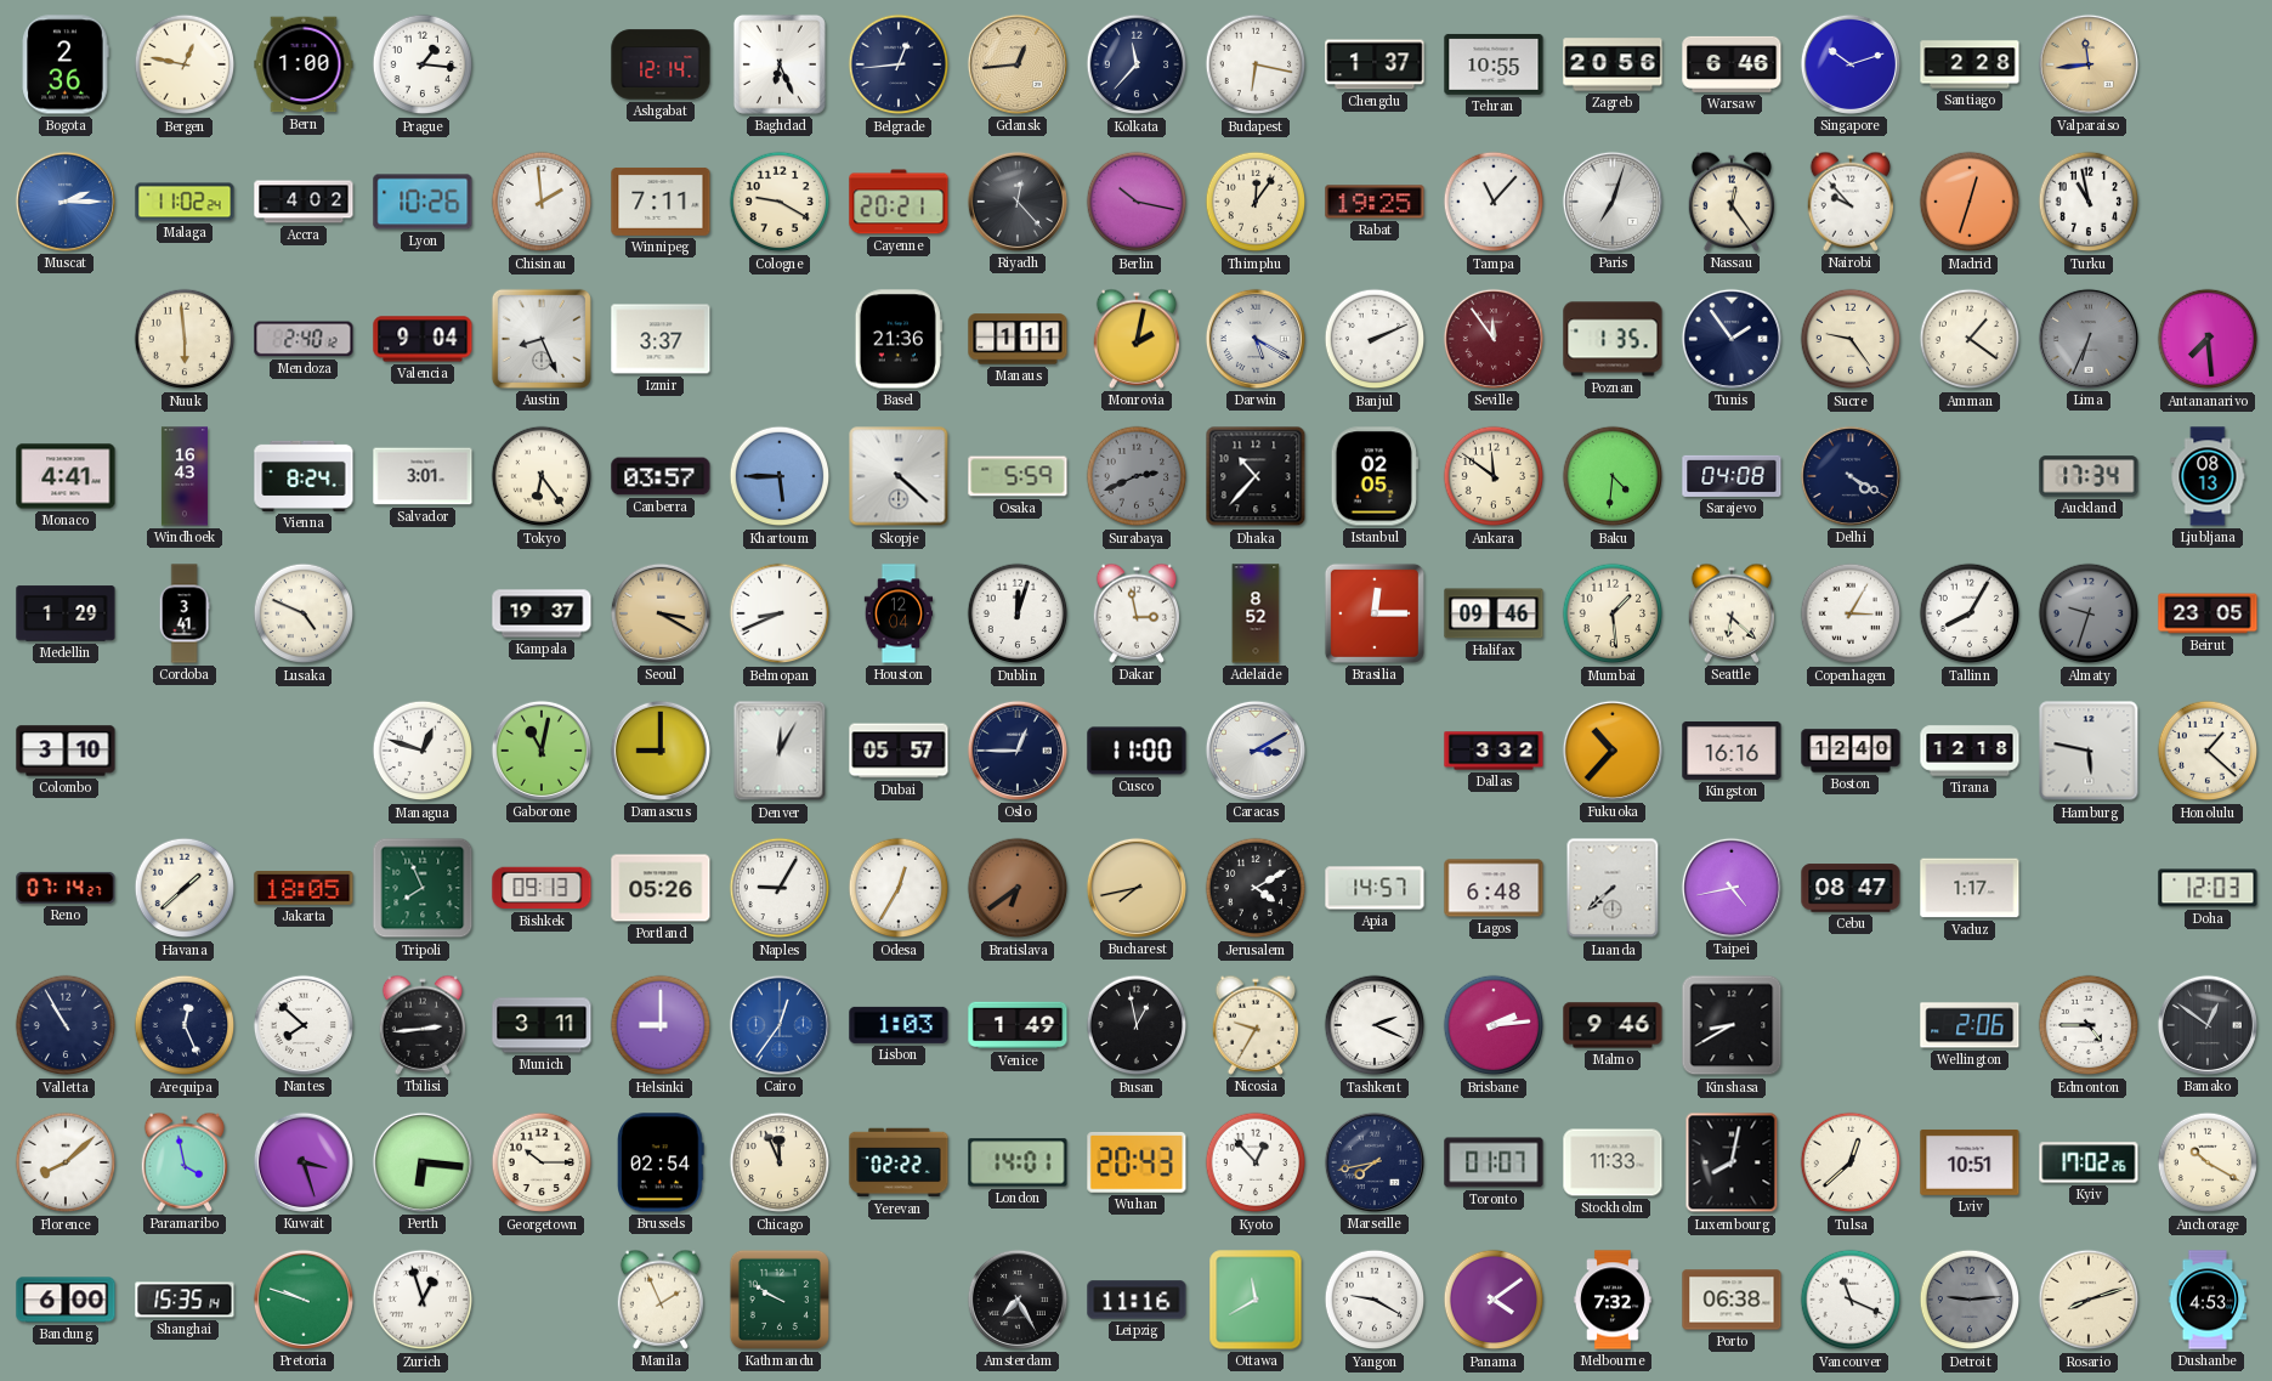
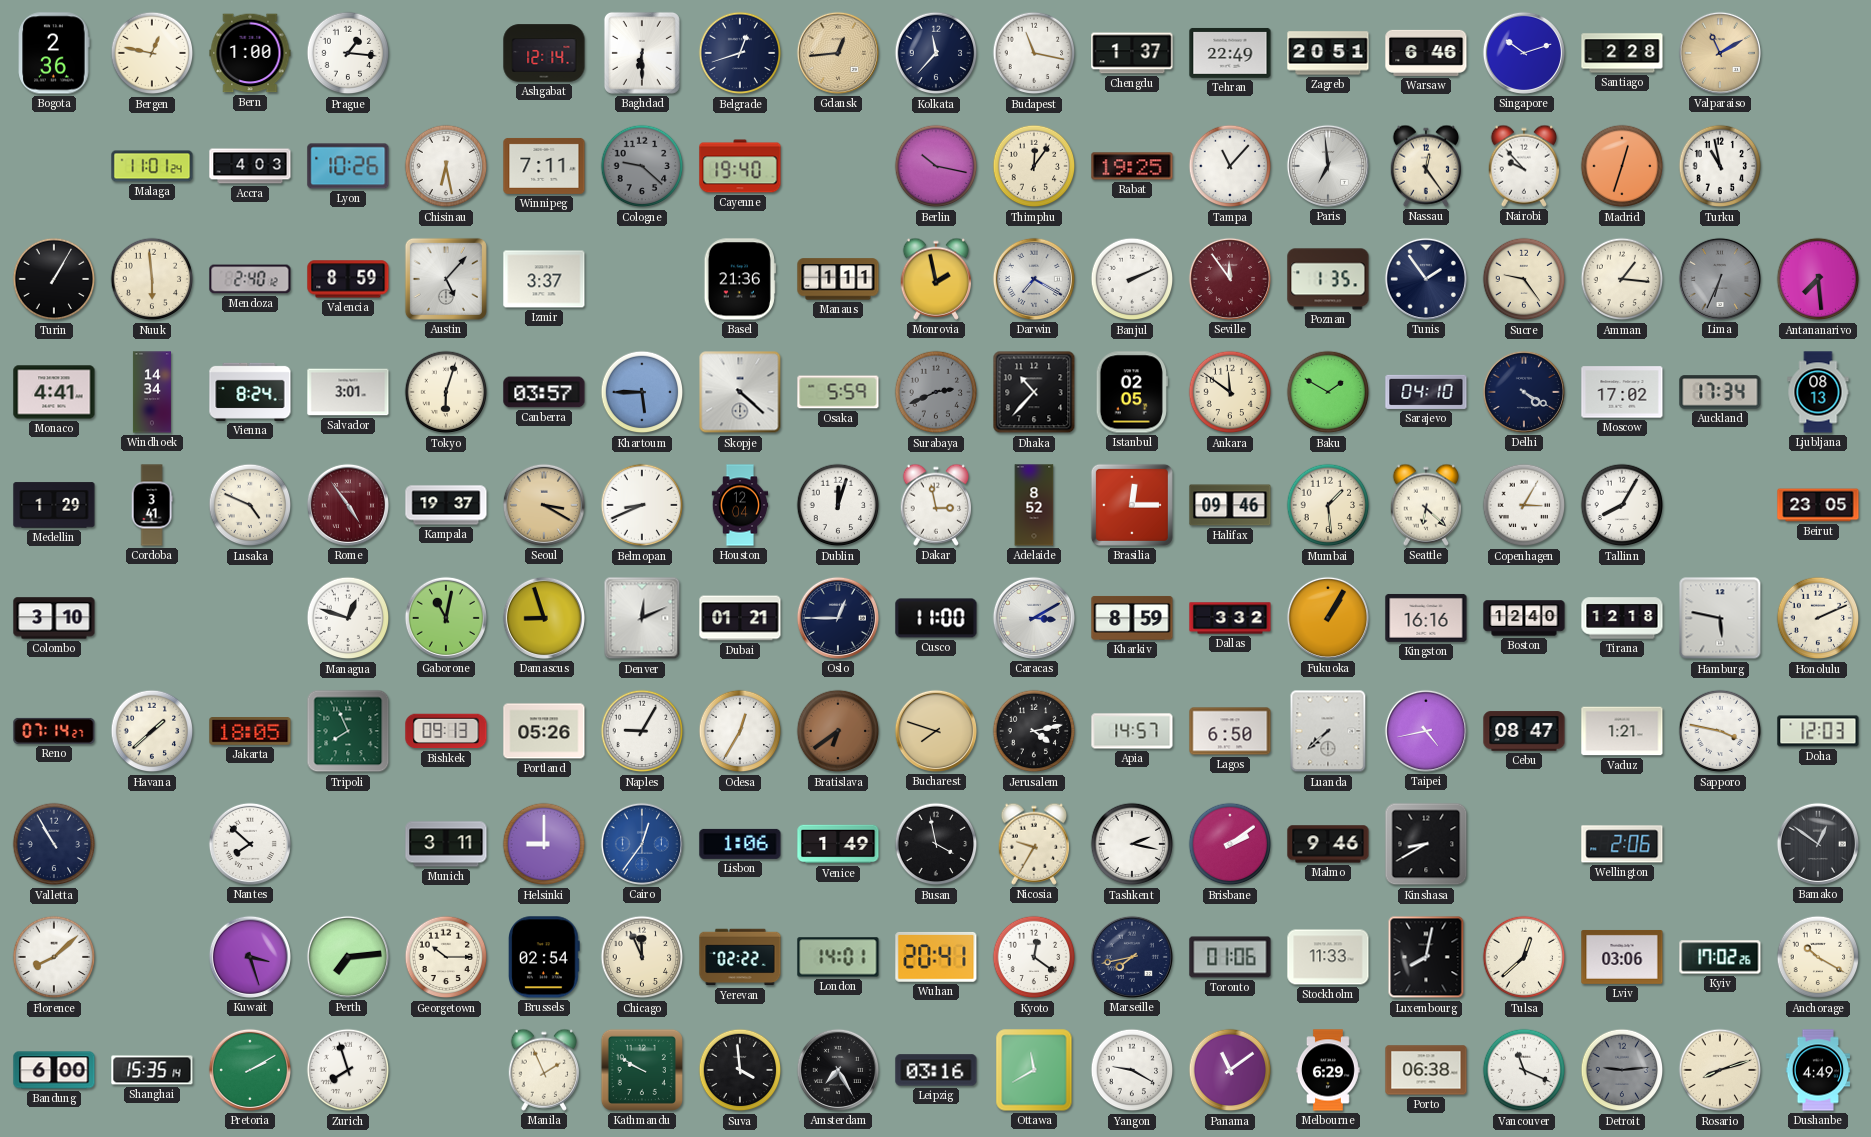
Baghdad: 6:26 -> 6:30
Belgrade: 12:44 -> 12:42
Budapest: 6:17 -> 11:17
Tehran: 10:55 -> 22:49
Zagreb: 20:56 -> 20:51
Valparaiso: 11:44 -> 11:10
Muscat: 2:15 -> none
Malaga: 11:02 -> 11:01
Accra: 4:02 -> 4:03
Chisinau: 1:59 -> 6:28
Cologne: 9:20 -> 9:22
Cologne dial: cream -> grey
Cayenne: 20:21 -> 19:40
Riyadh: 12:23 -> none
Paris: 7:03 -> 6:59
Turin: none -> 1:05
Valencia: 9:04 -> 8:59
Austin: 8:26 -> 5:07
Monrovia: 2:02 -> 1:58
Darwin: 5:20 -> 7:20
Amman: 1:21 -> 1:16
Windhoek: 16:43 -> 14:34
Tokyo: 6:24 -> 6:03
Baku: 4:31 -> 1:50
Sarajevo: 04:08 -> 04:10
Moscow: none -> 17:02
Rome: none -> 4:54
Almaty: 9:33 -> none
Damascus: 9:00 -> 8:57
Denver: 12:05 -> 12:11
Dubai: 05:57 -> 01:21
Kharkiv: none -> 8:59
Fukuoka: 10:37 -> 1:05
Honolulu: 1:22 -> 2:11
Bucharest: 7:43 -> 7:48
Jerusalem: 4:10 -> 4:13
Lagos: 6:48 -> 6:50
Vaduz: 1:17 -> 1:21
Sapporo: none -> 3:47
Arequipa: 12:26 -> none
Tbilisi: 2:44 -> none
Lisbon: 1:03 -> 1:06
Busan: 12:58 -> 3:58
Tashkent: 2:19 -> 2:17
Brisbane: 2:14 -> 2:09
Edmonton: 4:45 -> none
Paramaribo: 3:58 -> none
Perth: 6:16 -> 7:14
Wuhan: 20:43 -> 20:41
Kyoto: 12:53 -> 12:21
Toronto: 01:07 -> 01:06
Lviv: 10:51 -> 03:06
Pretoria: 9:48 -> 2:10
Zurich: 12:57 -> 7:57
Suva: none -> 3:59
Leipzig: 11:16 -> 03:16
Panama: 4:09 -> 11:09
Melbourne: 7:32 -> 6:29
Dushanbe: 4:53 -> 4:49
